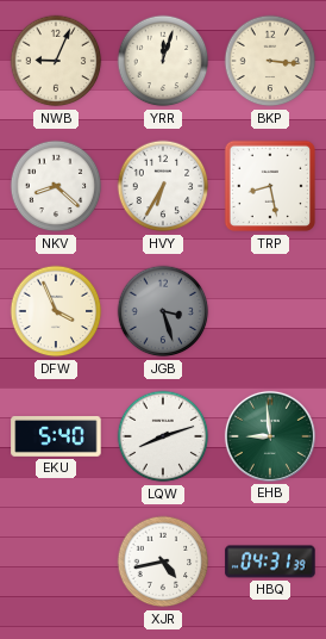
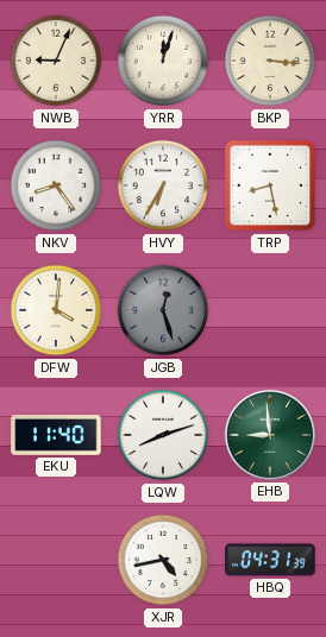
NKV: 8:22 -> 8:24
DFW: 3:56 -> 4:01
JGB: 3:27 -> 12:27
EKU: 5:40 -> 11:40
